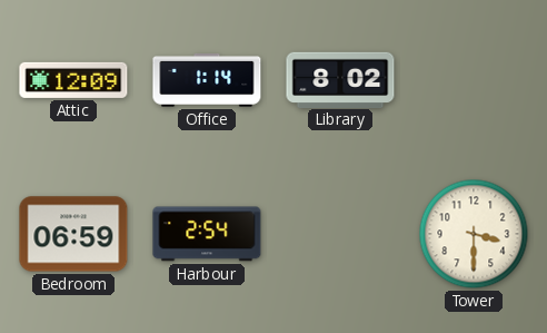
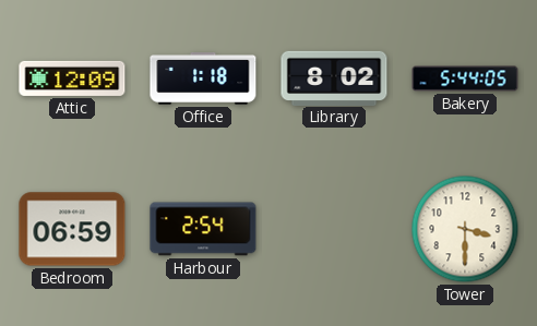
Office: 1:14 -> 1:18
Bakery: none -> 5:44
